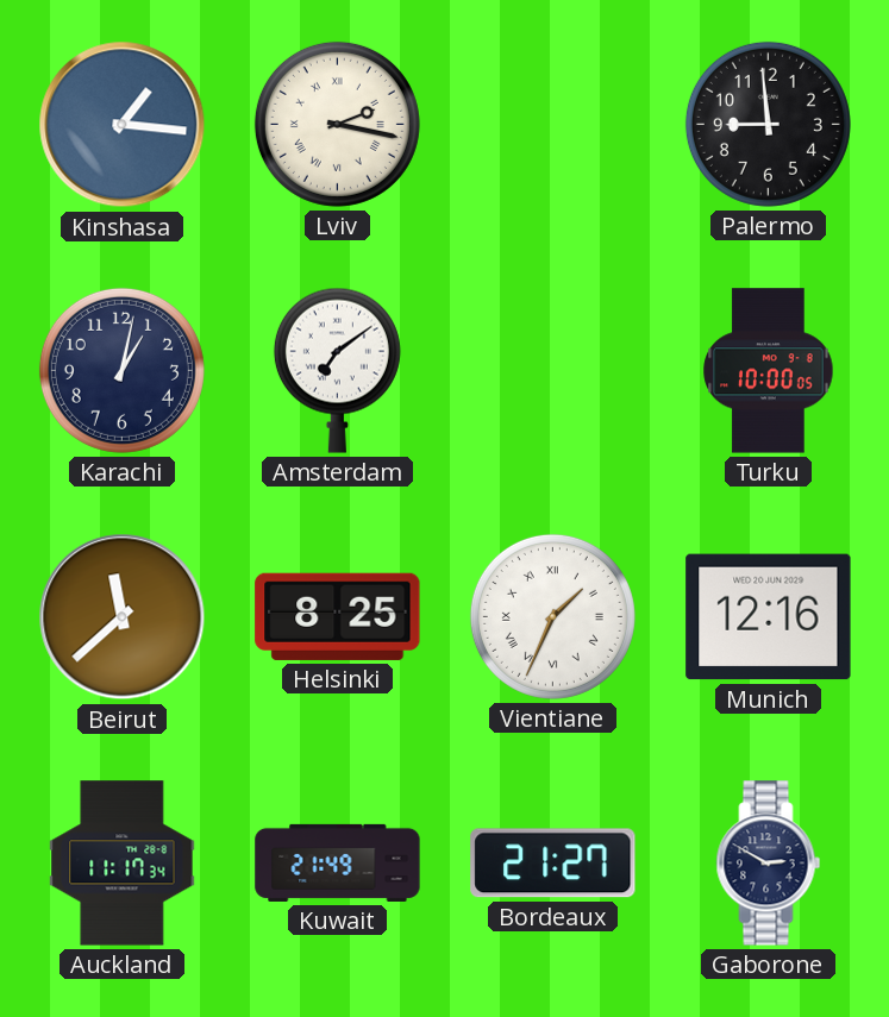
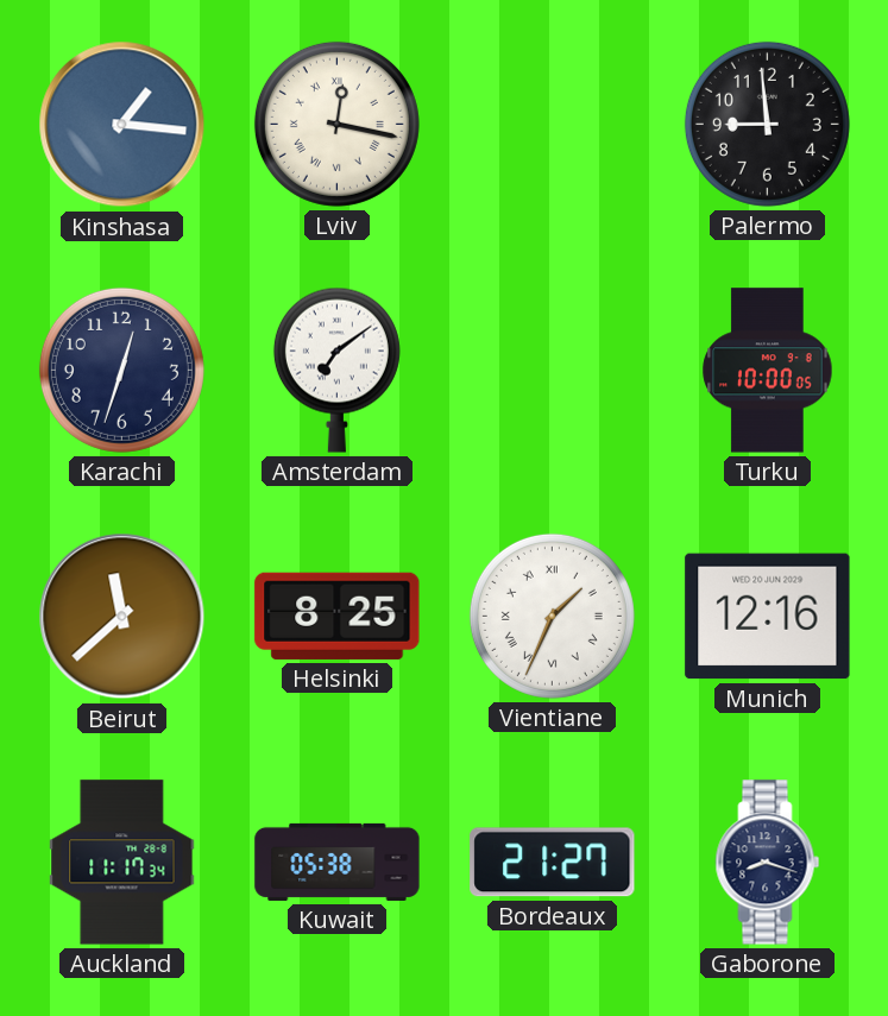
Lviv: 2:17 -> 12:17
Karachi: 1:02 -> 12:33
Kuwait: 21:49 -> 05:38
Gaborone: 2:50 -> 8:18
